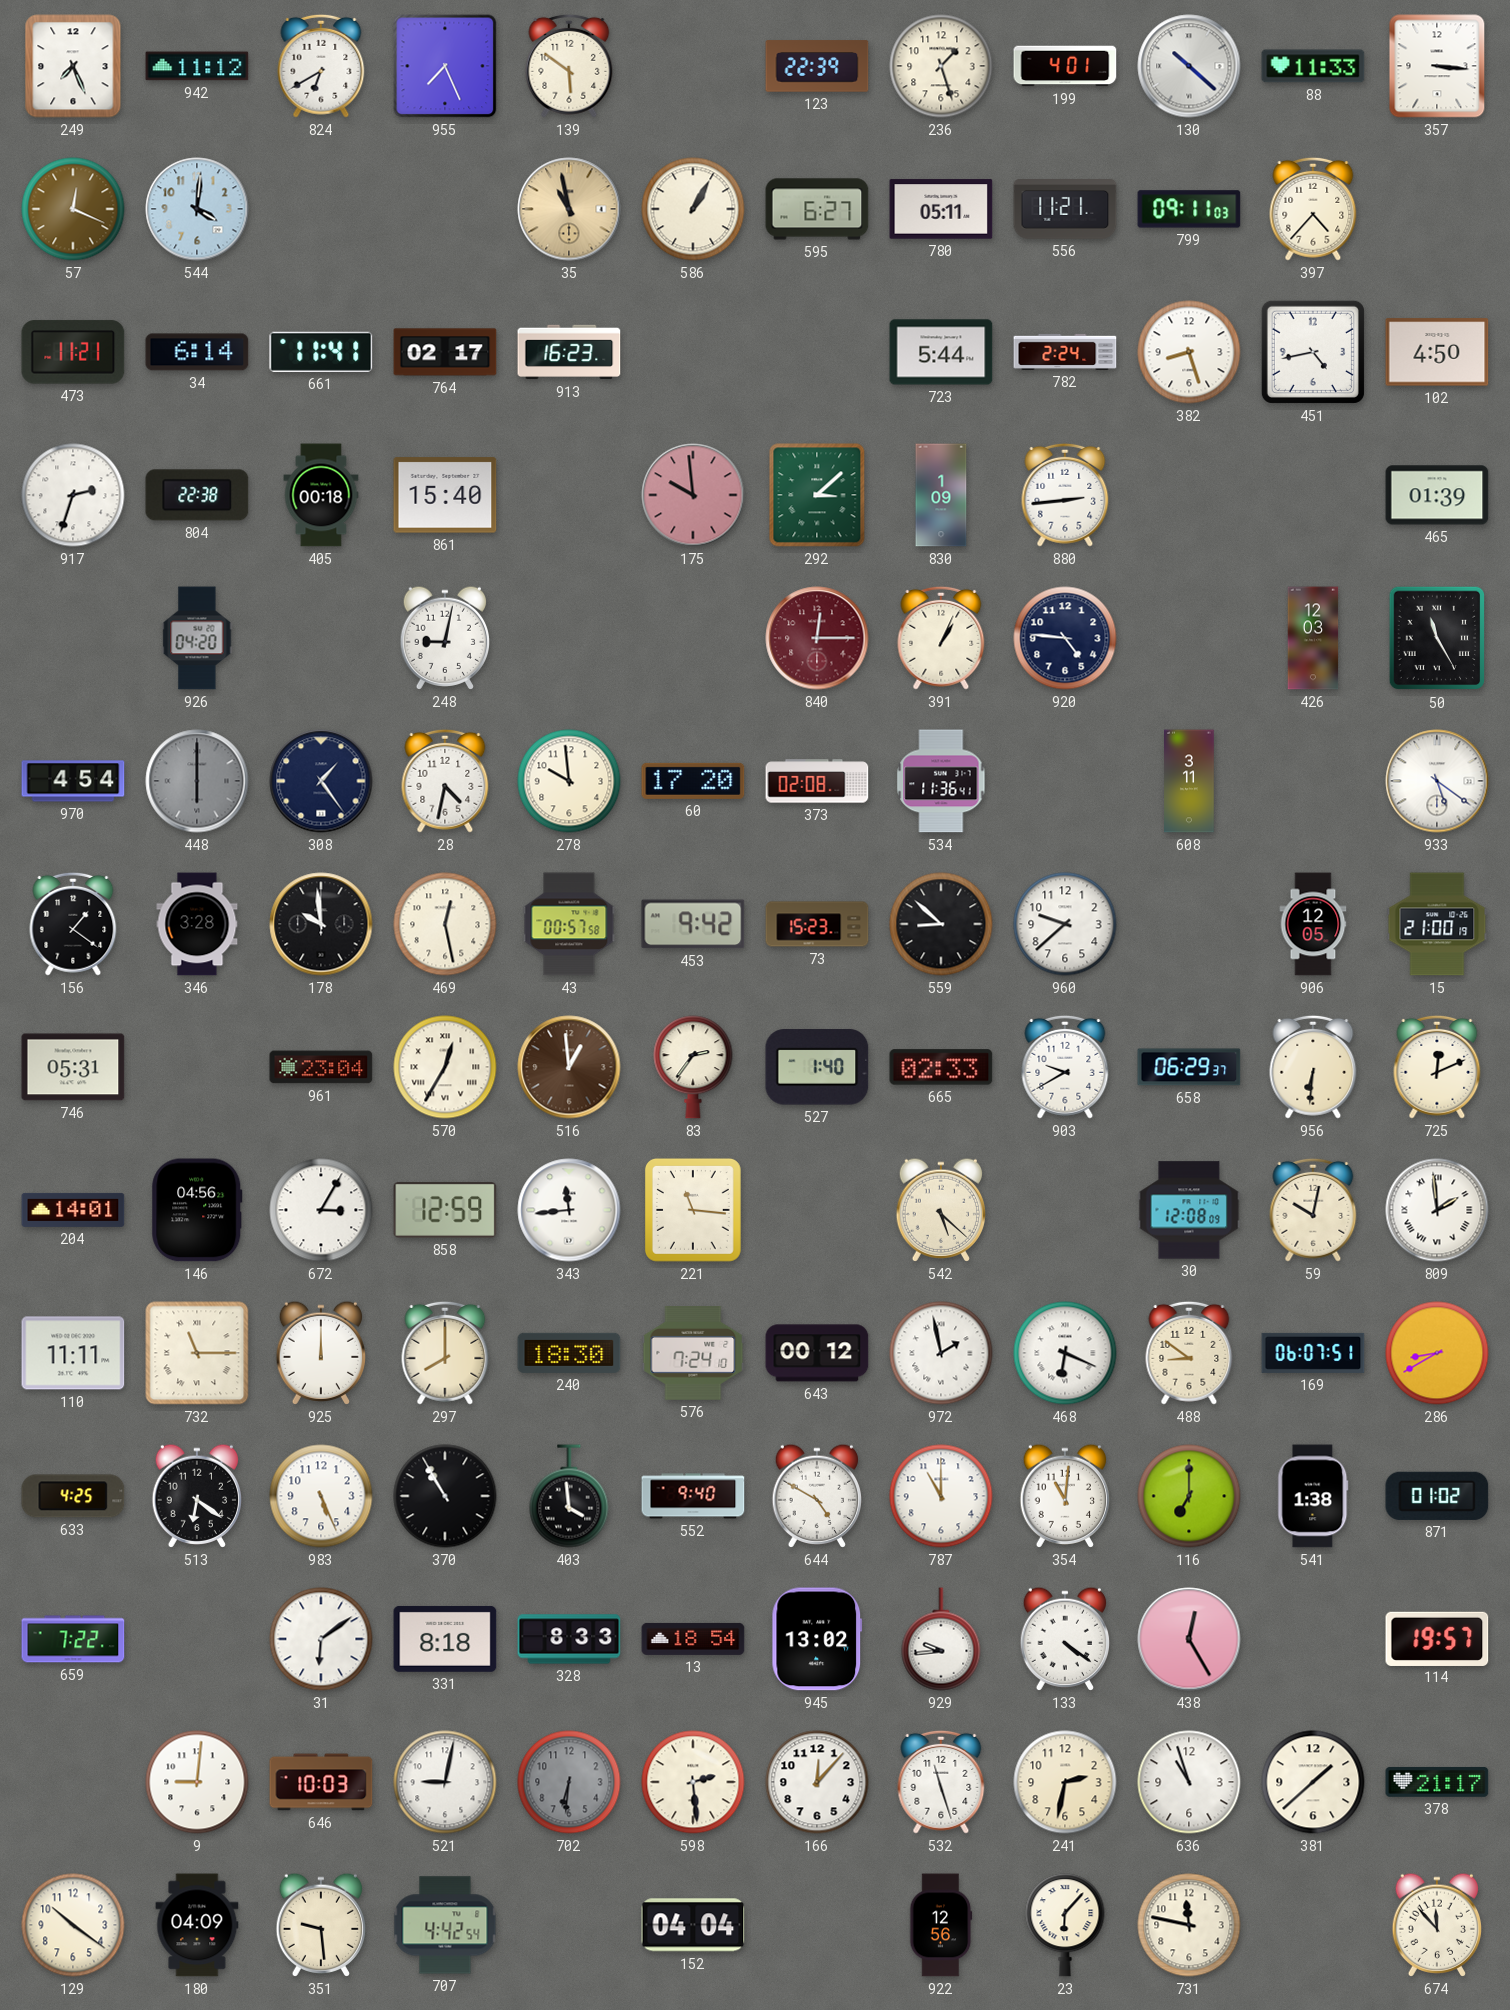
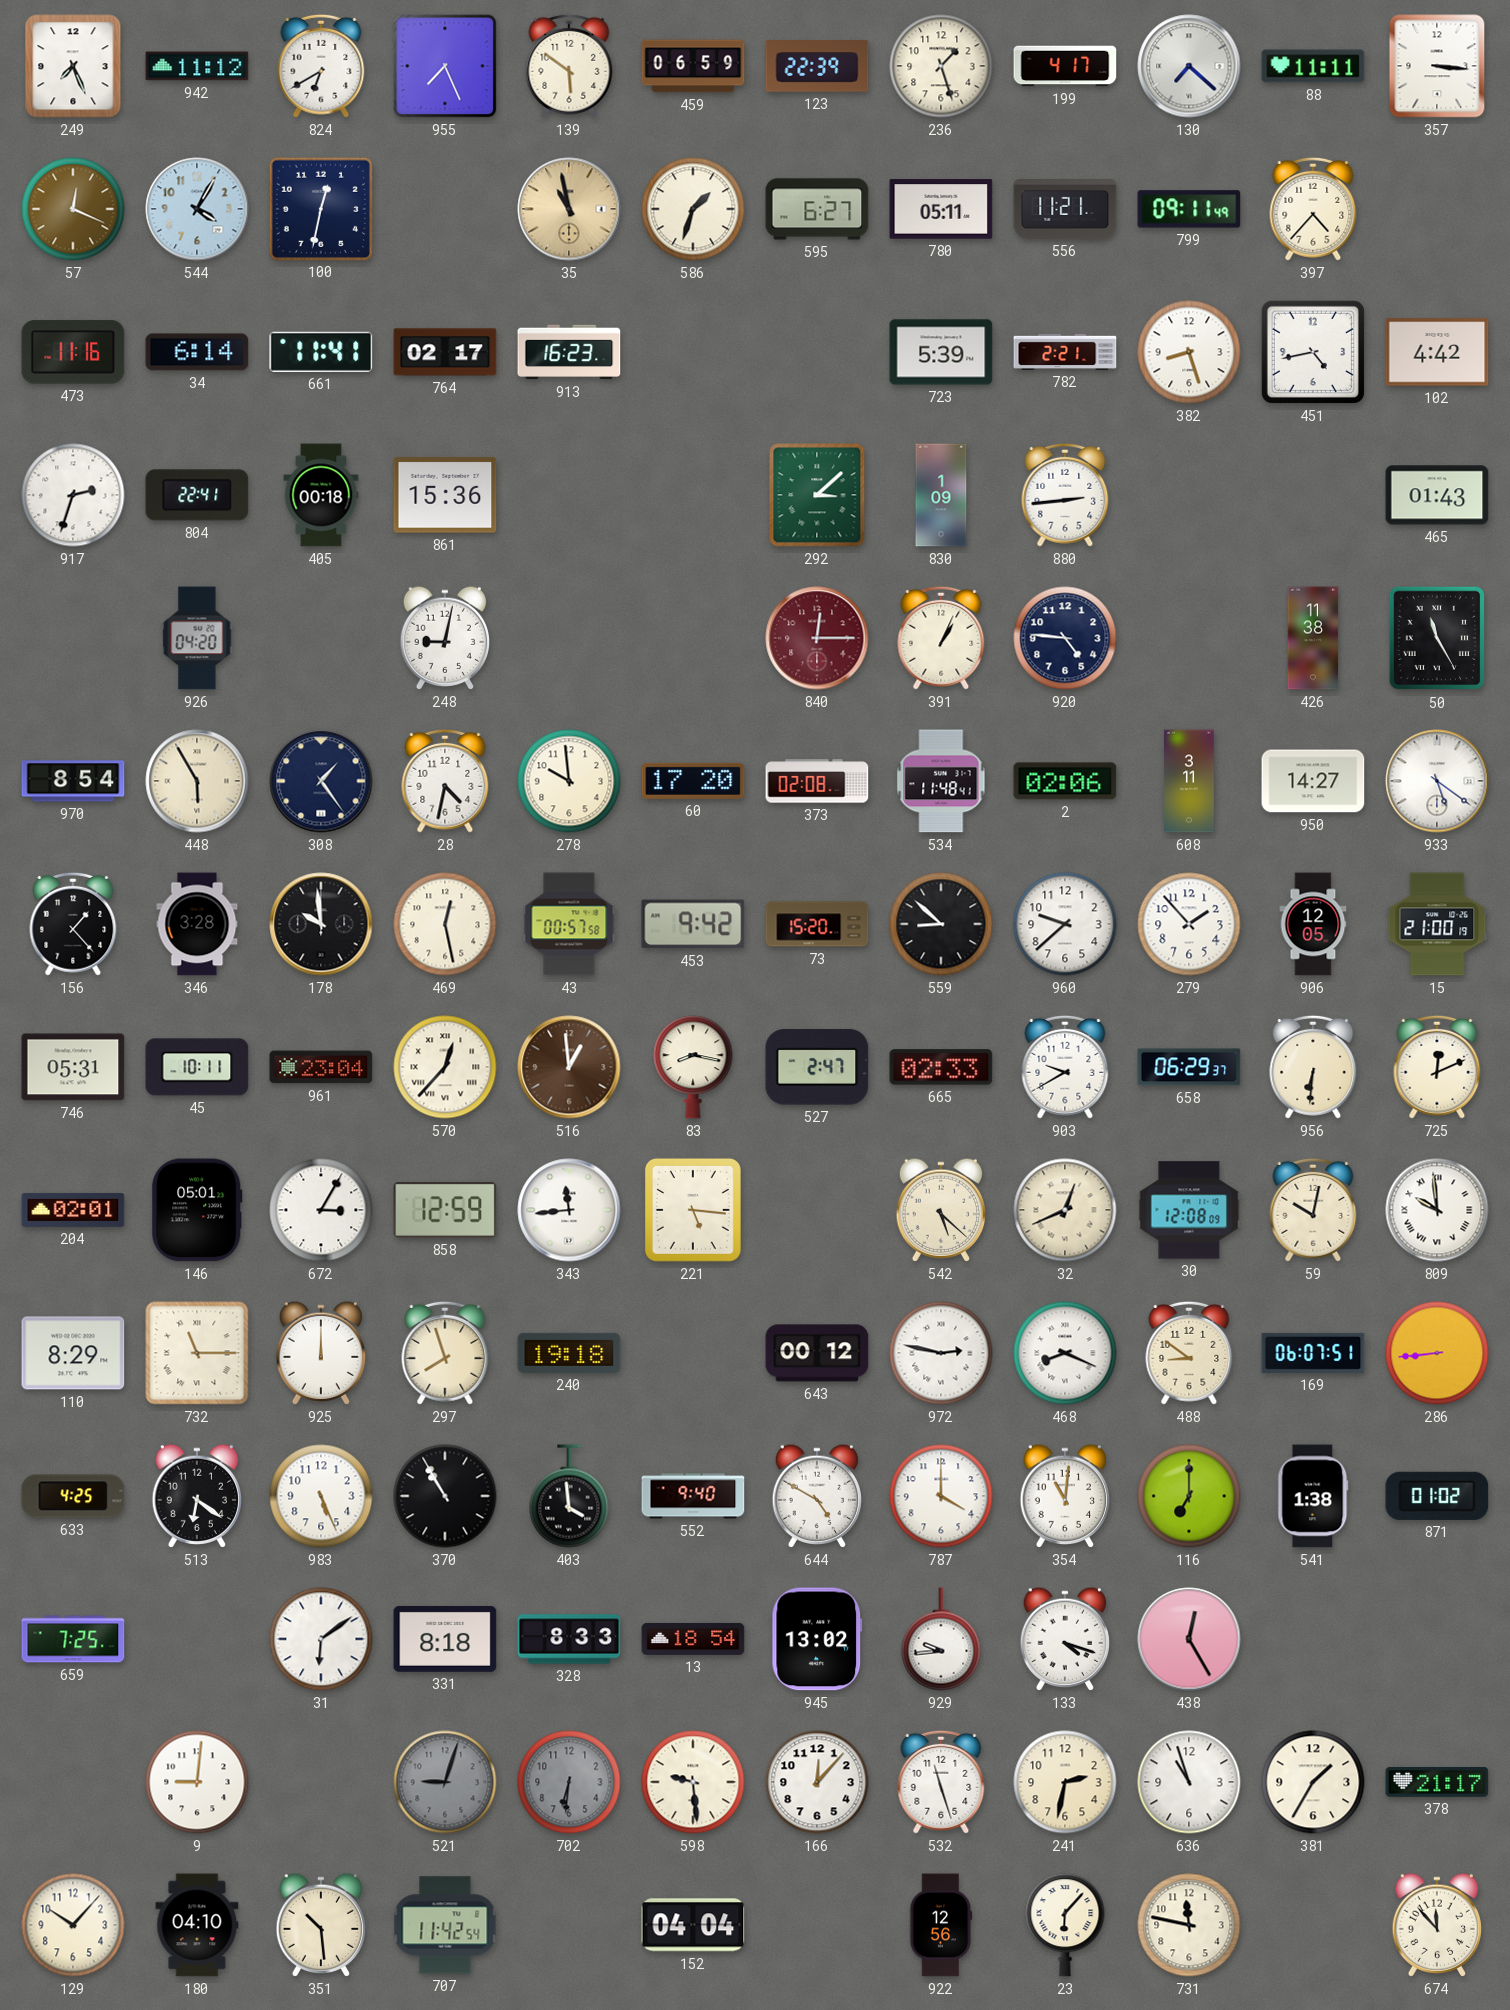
459: none -> 06:59
199: 4:01 -> 4:17
130: 10:22 -> 7:22
88: 11:33 -> 11:11
544: 4:01 -> 4:05
100: none -> 12:32
586: 1:05 -> 1:33
799: 09:11:03 -> 09:11:49
473: 11:21 -> 11:16
723: 5:44 -> 5:39
782: 2:24 -> 2:21
102: 4:50 -> 4:42
804: 22:38 -> 22:41
861: 15:40 -> 15:36
175: 9:59 -> none
465: 01:39 -> 01:43
426: 12:03 -> 11:38
970: 4:54 -> 8:54
448: 6:00 -> 5:55
448 dial: grey -> cream
534: 11:36 -> 11:48
2: none -> 02:06
950: none -> 14:27
156: 1:21 -> 1:23
73: 15:23 -> 15:20
279: none -> 1:53
45: none -> 10:11
570: 12:35 -> 12:37
83: 2:36 -> 8:17
527: 1:40 -> 2:47
204: 14:01 -> 02:01
146: 04:56 -> 05:01
221: 11:16 -> 5:16
32: none -> 12:41
809: 1:59 -> 9:59
110: 11:11 -> 8:29
297: 8:00 -> 7:57
240: 18:30 -> 19:18
576: 7:24 -> none
972: 1:58 -> 2:47
468: 6:19 -> 8:19
286: 8:40 -> 8:44
787: 11:00 -> 4:00
659: 7:22 -> 7:25
133: 4:21 -> 4:18
114: 19:57 -> none
646: 10:03 -> none
521: 9:02 -> 9:03
521 dial: white -> grey
598: 2:29 -> 9:29
381: 1:38 -> 1:35
129: 10:21 -> 10:07
180: 04:09 -> 04:10
351: 9:29 -> 10:29
707: 4:42 -> 11:42
